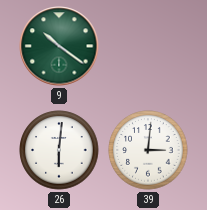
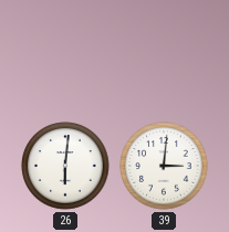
9: 10:21 -> none
